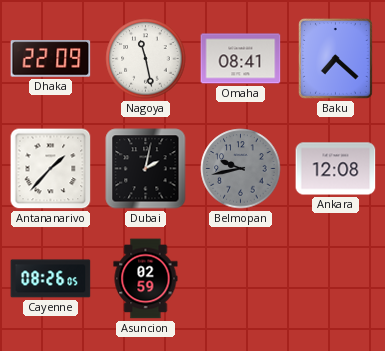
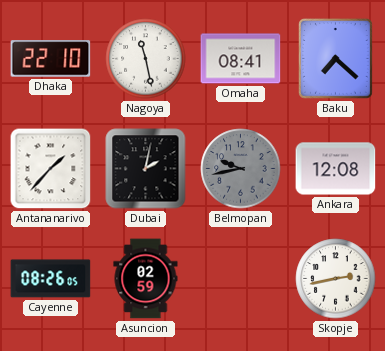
Dhaka: 22:09 -> 22:10
Skopje: none -> 2:43
